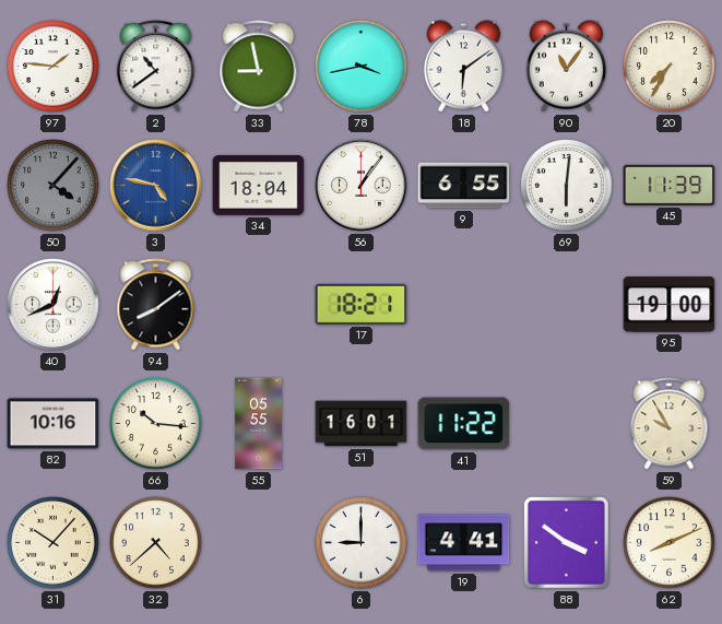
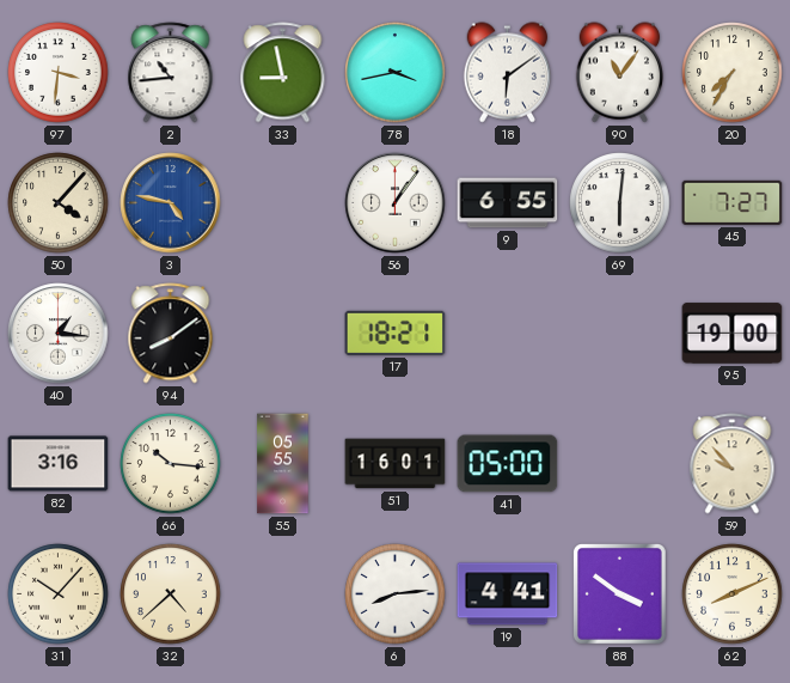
97: 1:46 -> 3:31
2: 10:39 -> 10:44
50 dial: grey -> cream
34: 18:04 -> none
45: 11:39 -> 7:27
40: 12:41 -> 1:16
82: 10:16 -> 3:16
41: 11:22 -> 05:00
59: 9:55 -> 9:53
6: 9:00 -> 8:14
